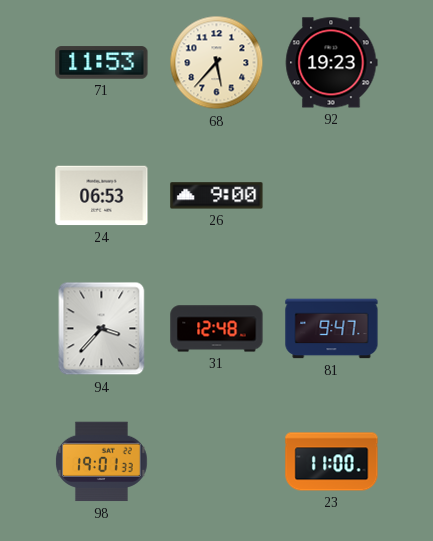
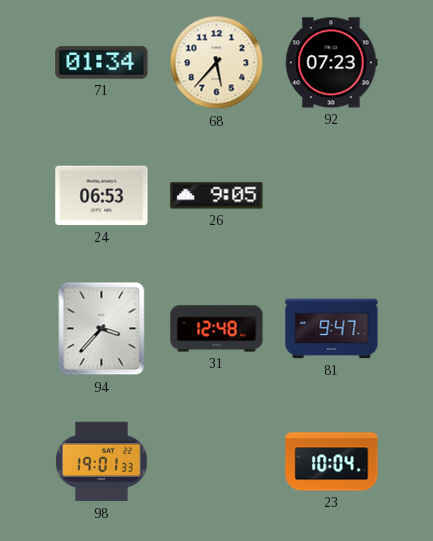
71: 11:53 -> 01:34
92: 19:23 -> 07:23
26: 9:00 -> 9:05
23: 11:00 -> 10:04
